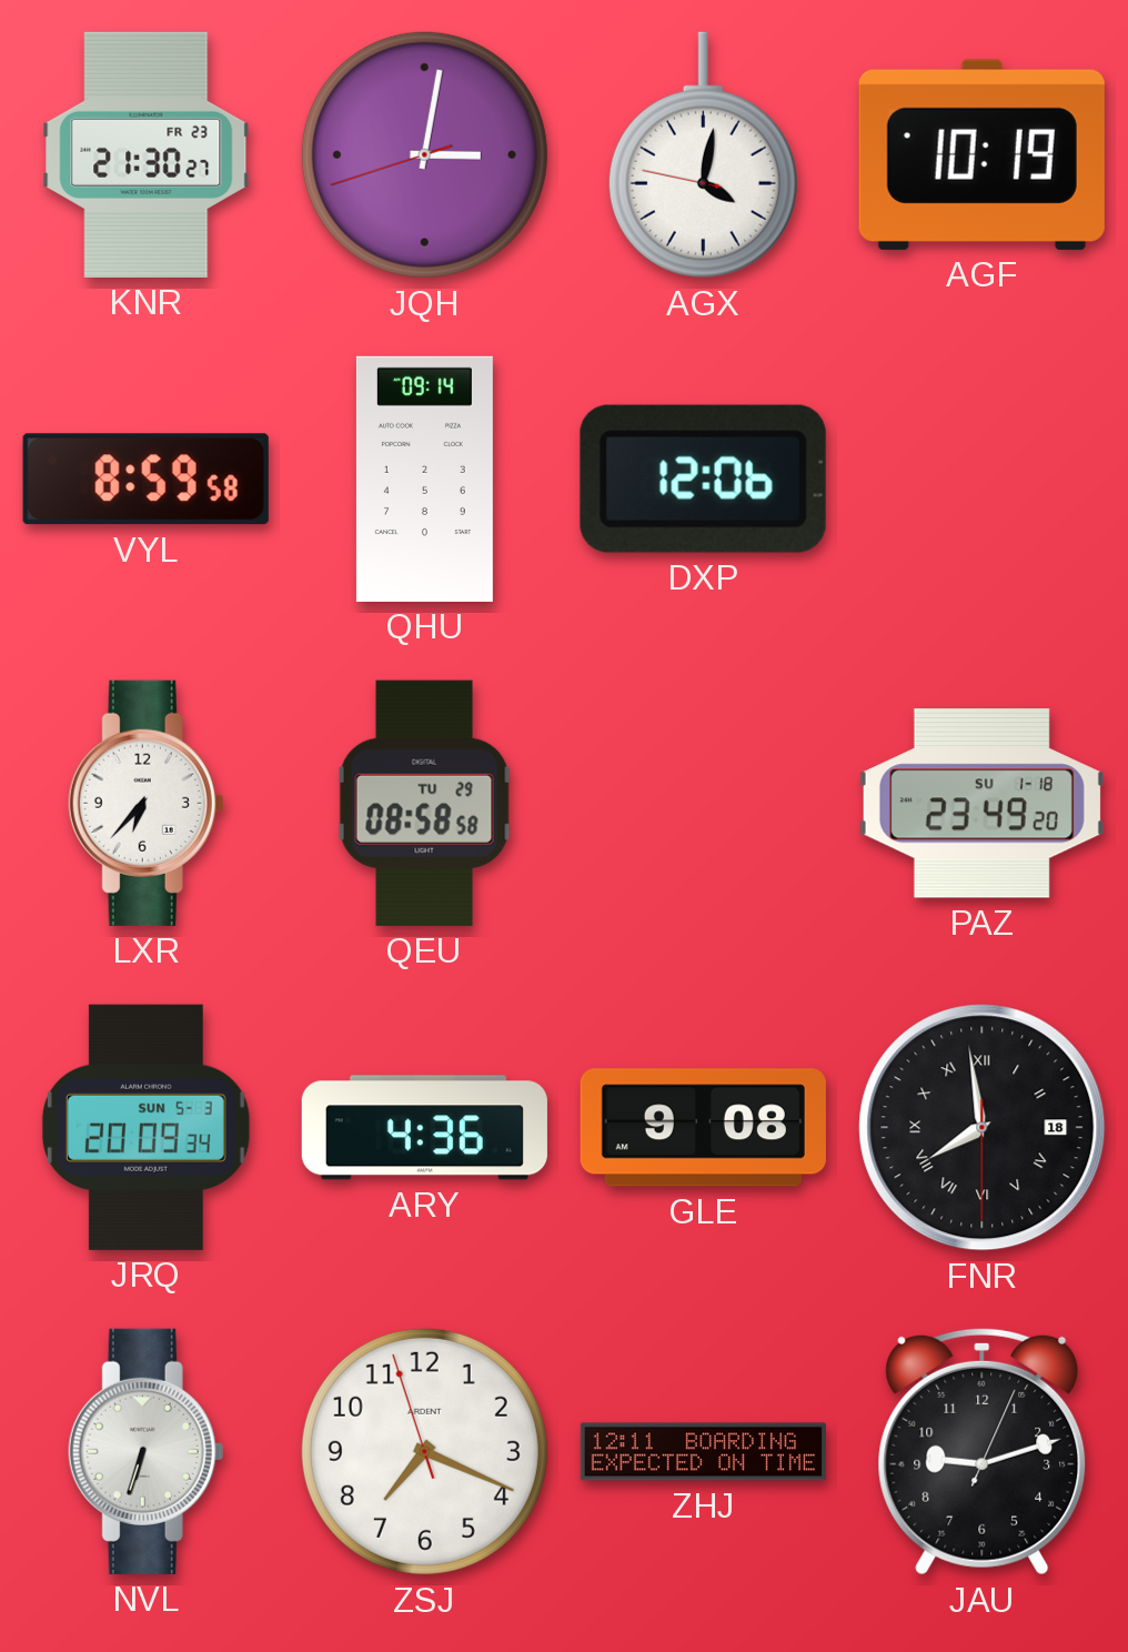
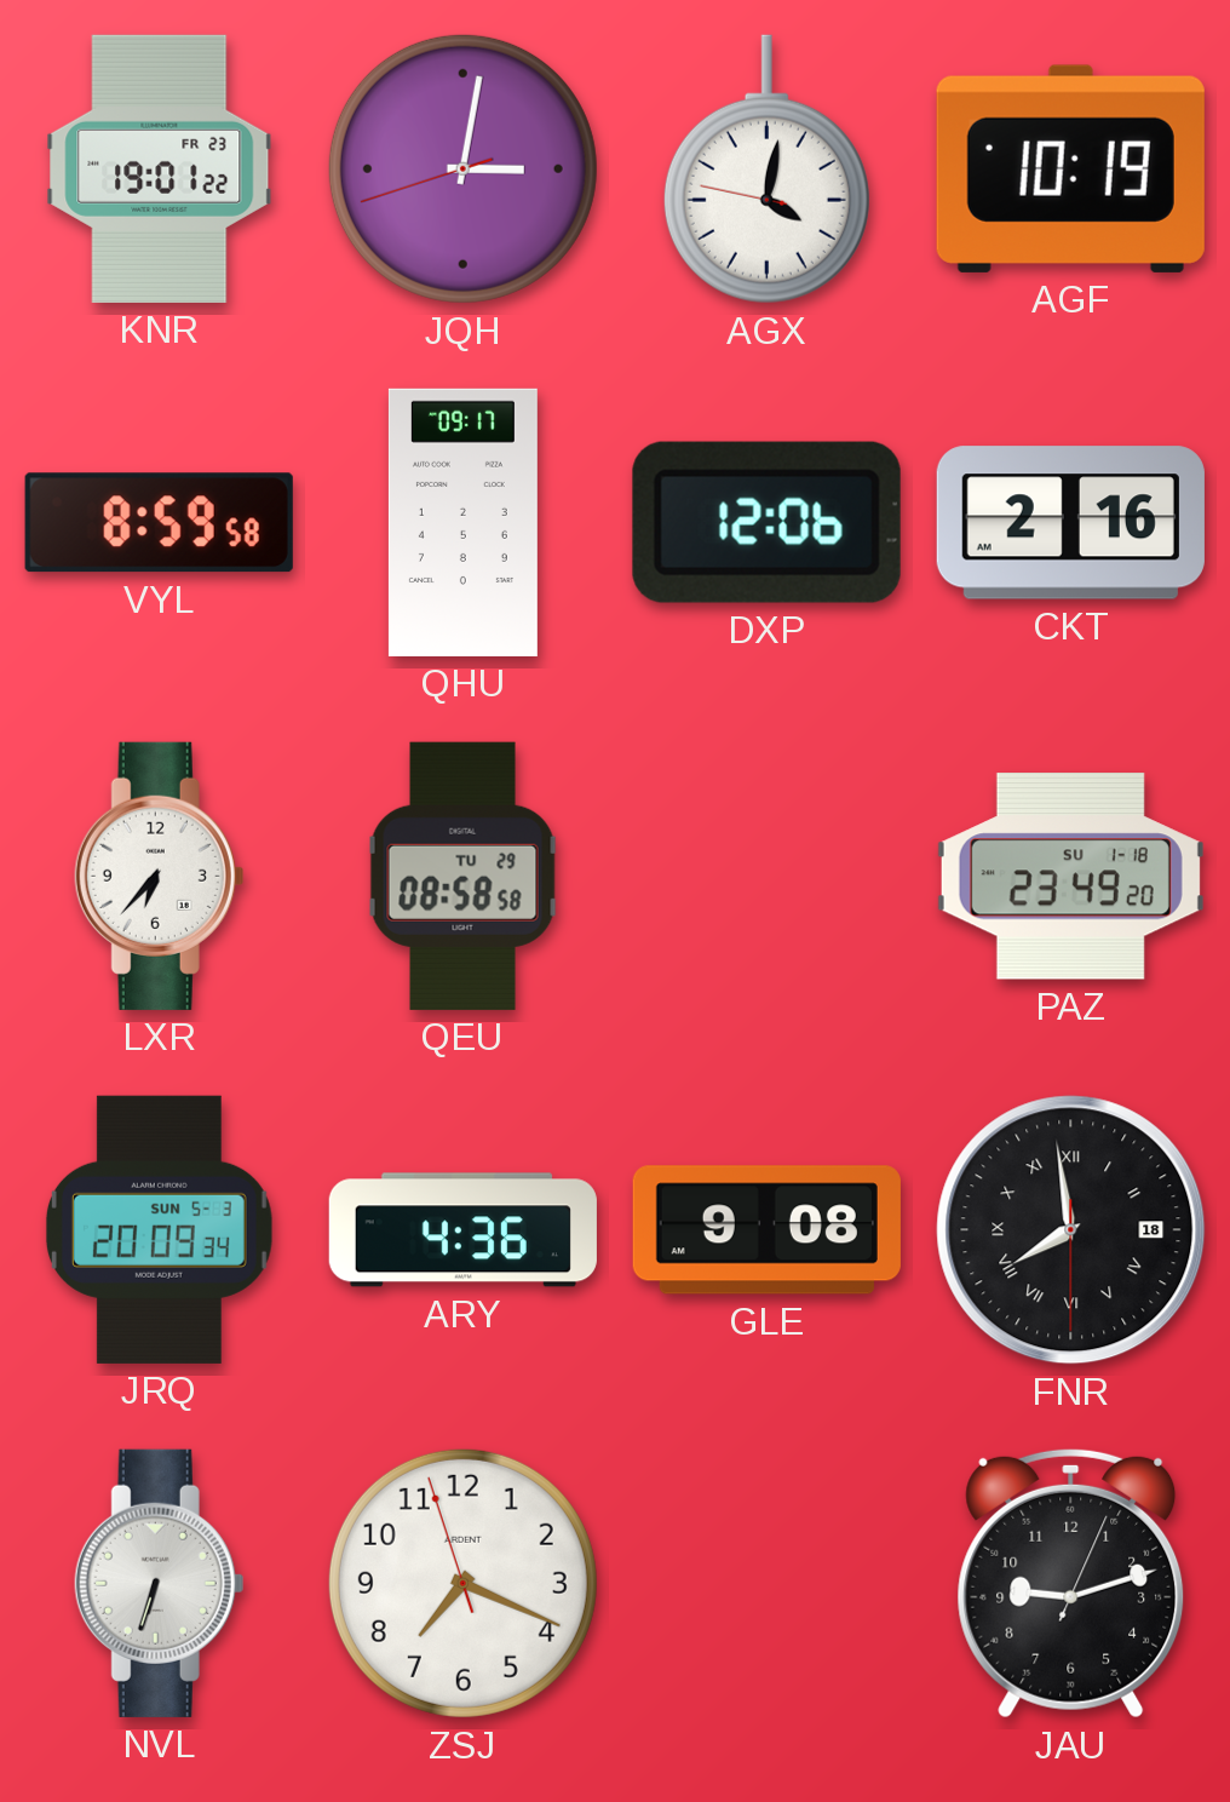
KNR: 21:30 -> 19:01
QHU: 09:14 -> 09:17
CKT: none -> 2:16
ZHJ: 12:11 -> none
